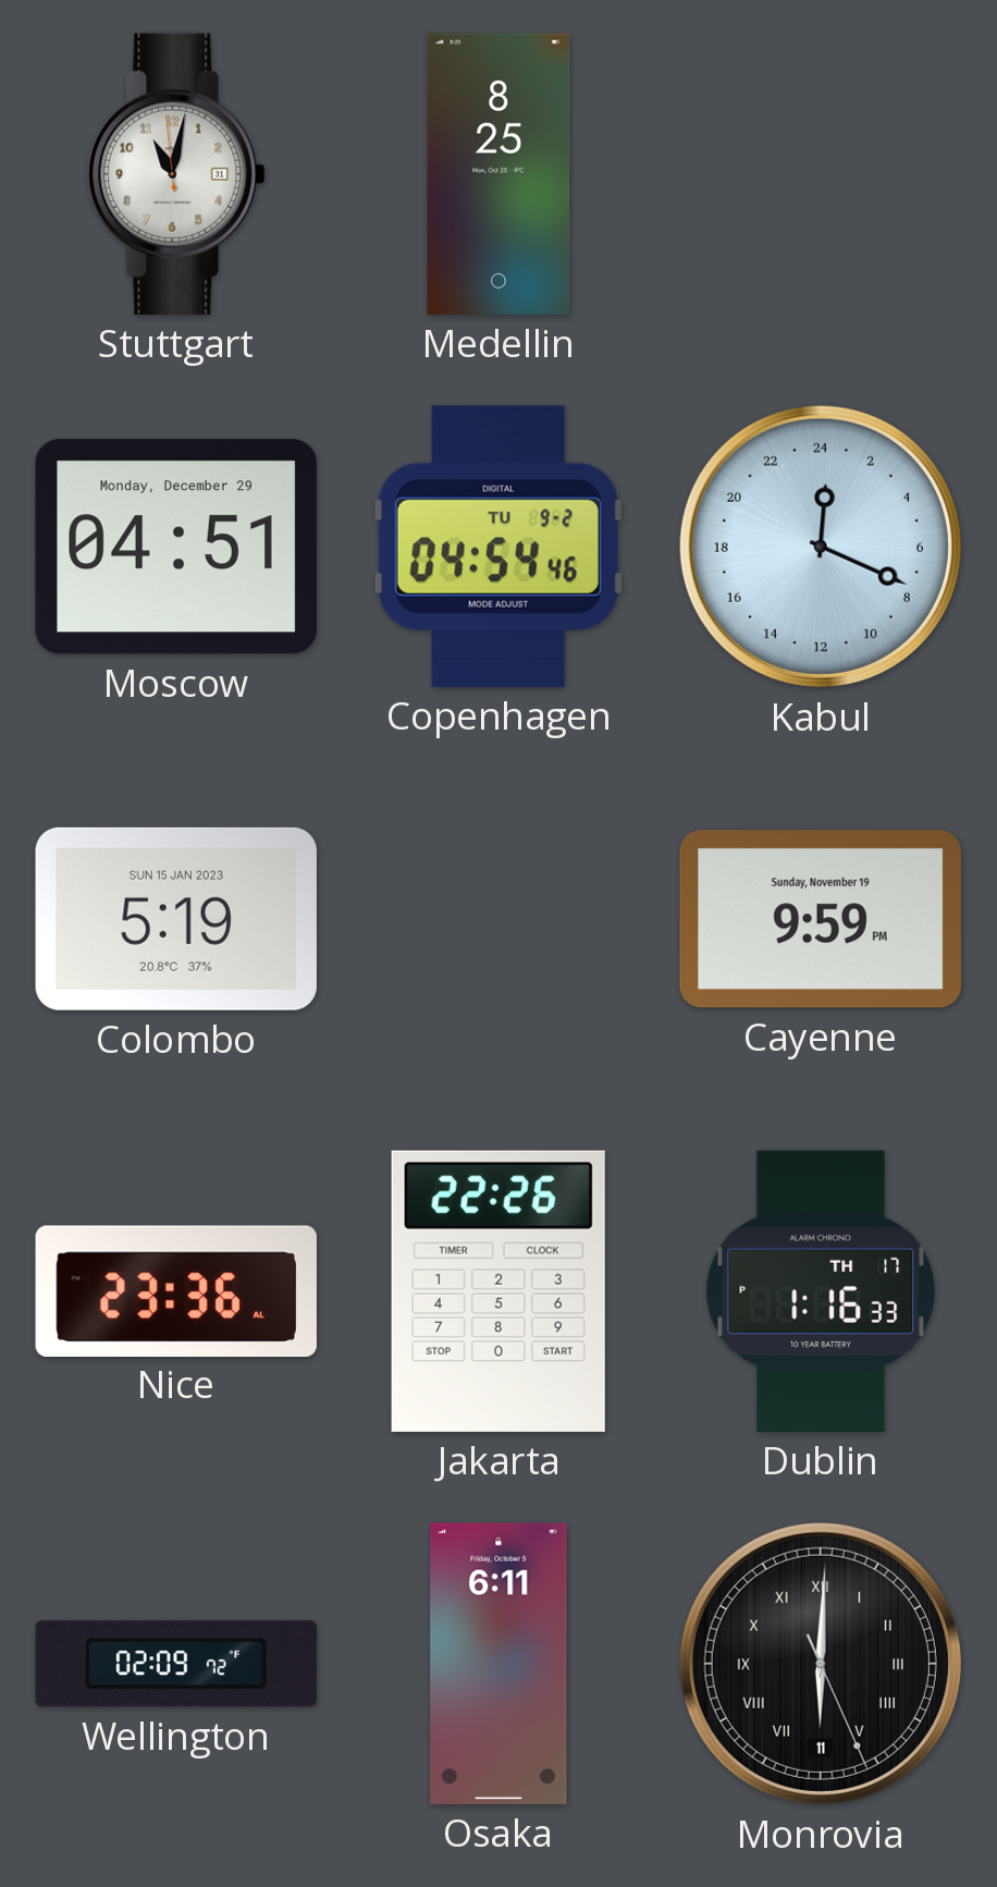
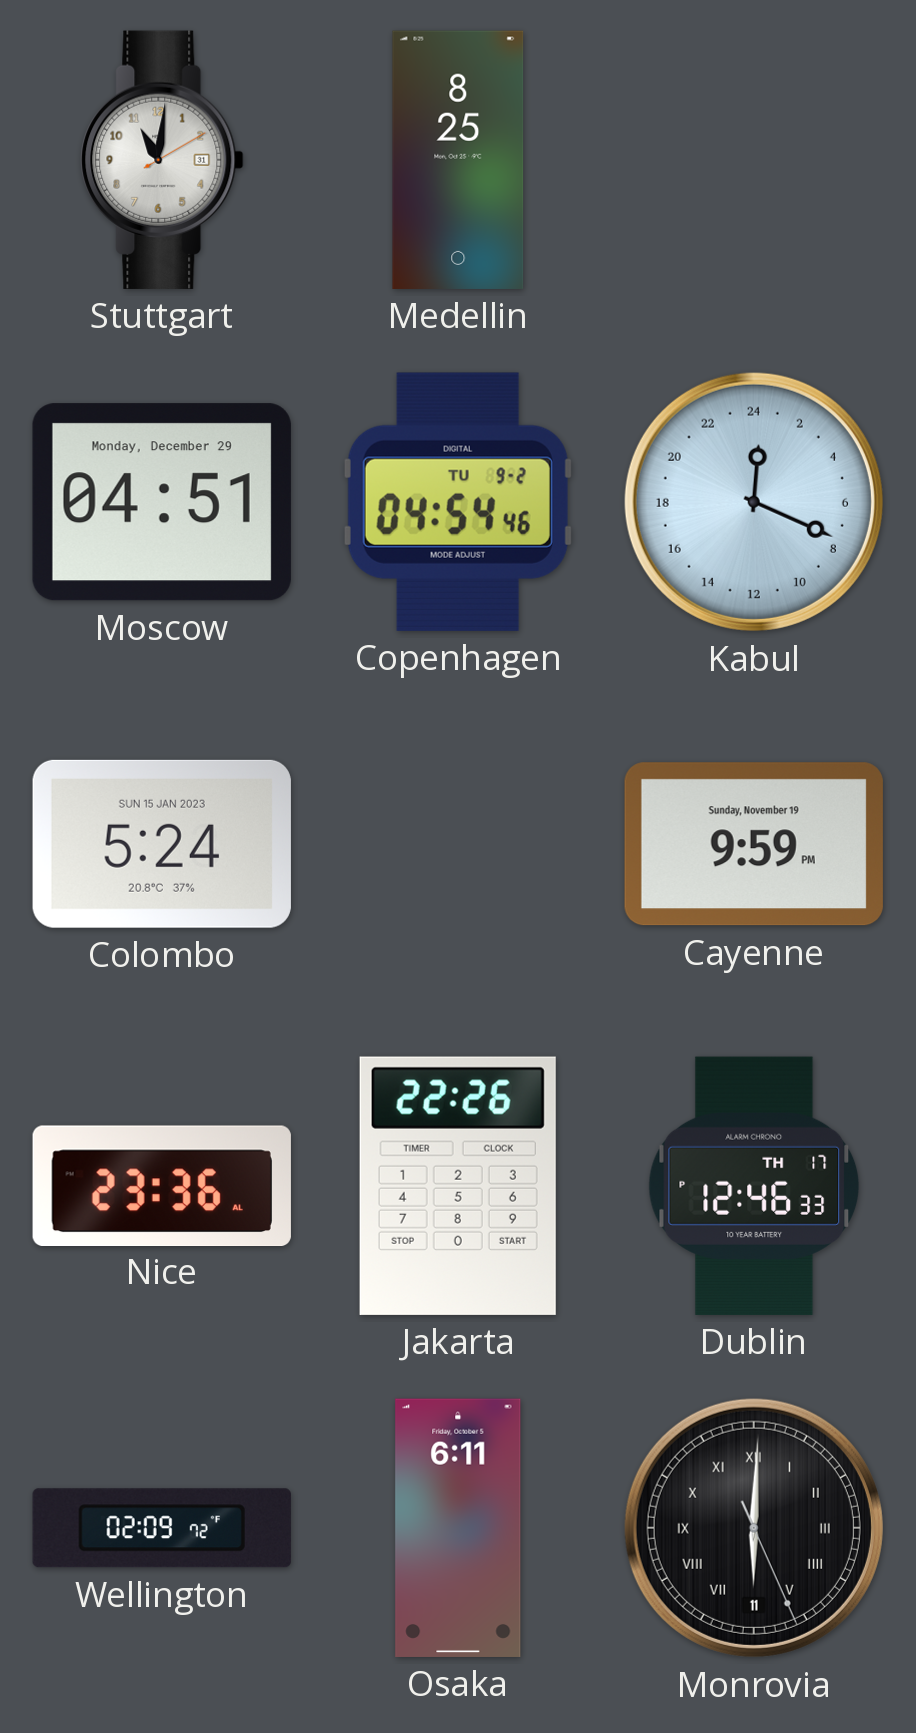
Stuttgart: 11:01:59 -> 11:01:10
Colombo: 5:19 -> 5:24
Dublin: 1:16 -> 12:46
